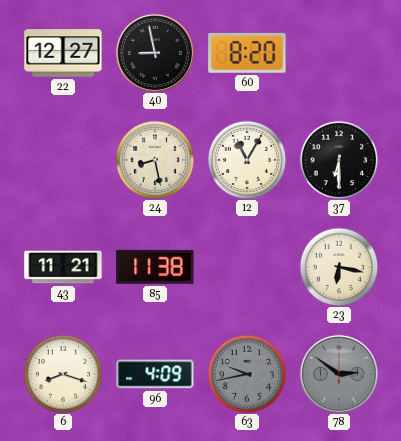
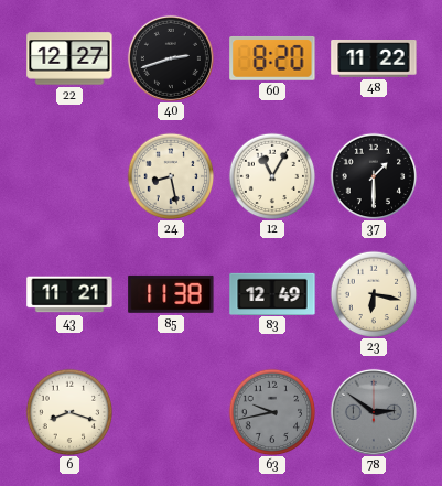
40: 8:58 -> 2:42
48: none -> 11:22
37: 6:30 -> 1:30
83: none -> 12:49
96: 4:09 -> none
